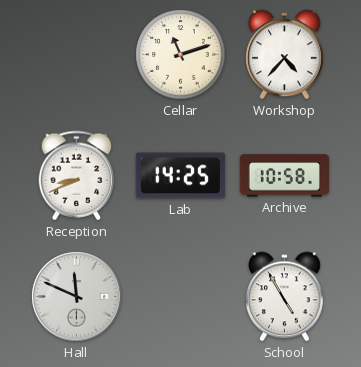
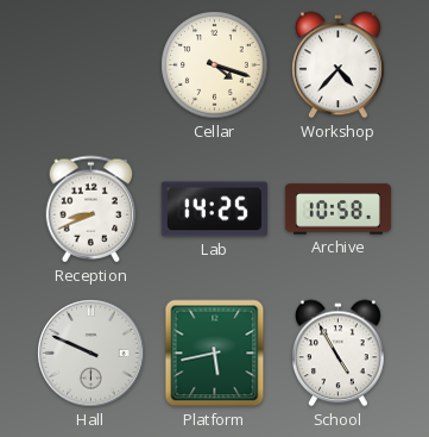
Cellar: 11:12 -> 4:18
Hall: 11:49 -> 9:49
Platform: none -> 5:43
